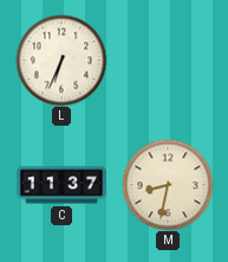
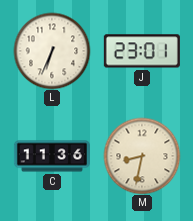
J: none -> 23:01
C: 11:37 -> 11:36
